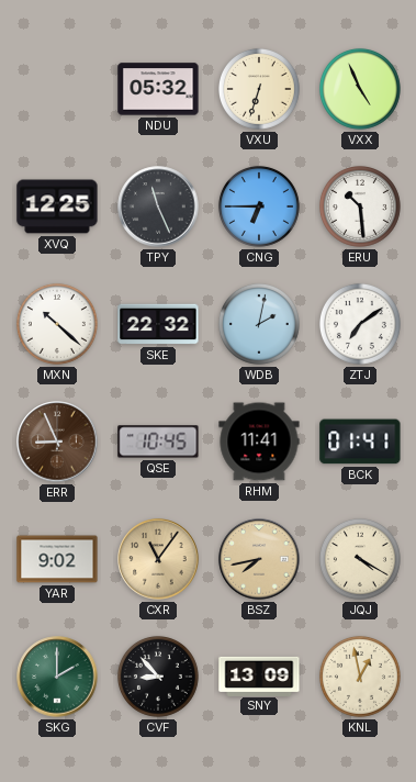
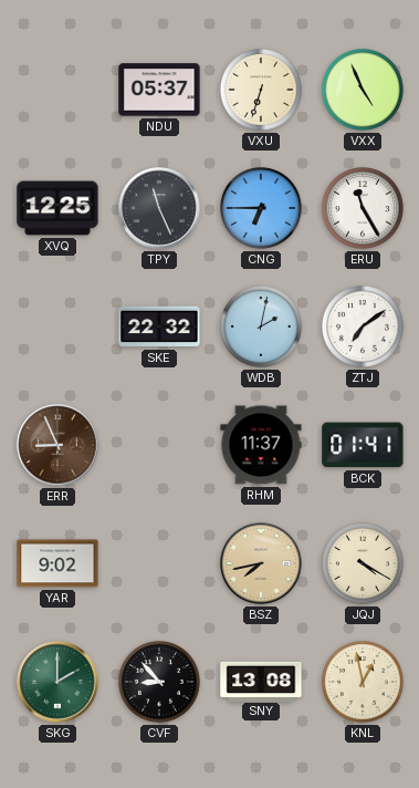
NDU: 05:32 -> 05:37
ERU: 10:29 -> 11:25
MXN: 10:22 -> none
QSE: 10:45 -> none
RHM: 11:41 -> 11:37
CXR: 11:06 -> none
SNY: 13:09 -> 13:08
